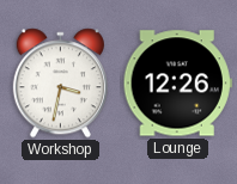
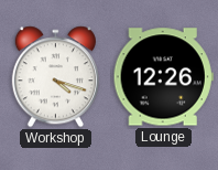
Workshop: 3:32 -> 4:18
